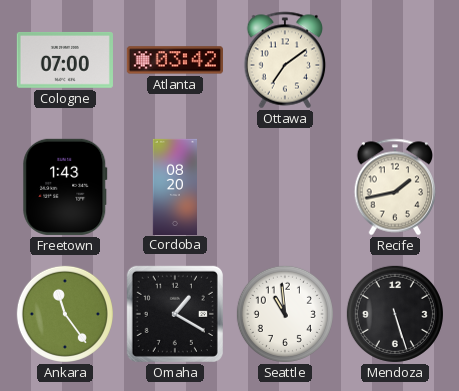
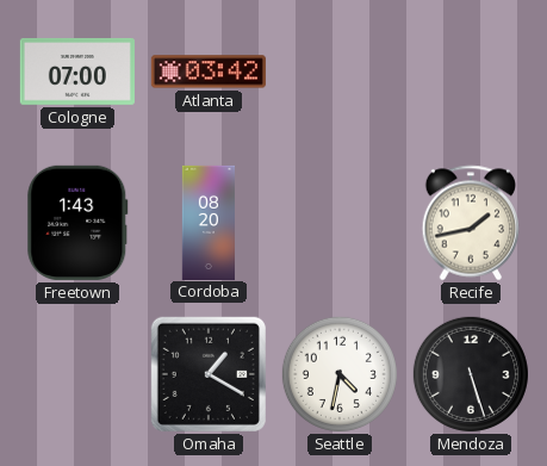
Ottawa: 7:09 -> none
Ankara: 11:24 -> none
Seattle: 10:59 -> 4:32
